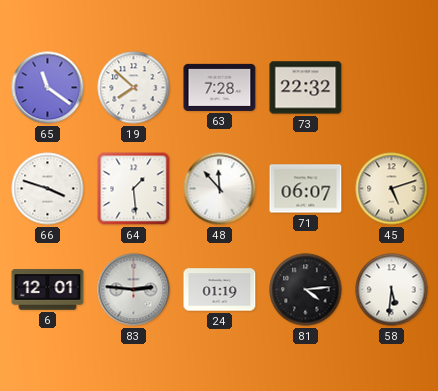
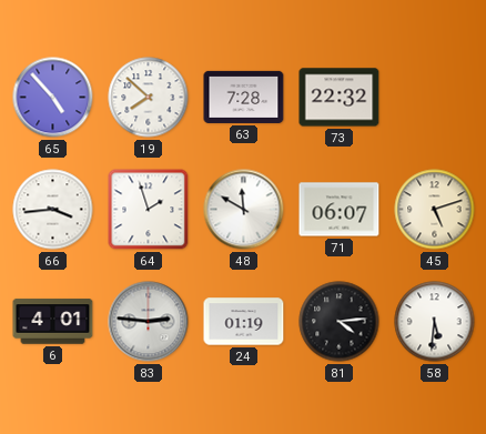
65: 11:21 -> 4:53
66: 3:48 -> 3:44
64: 1:29 -> 1:57
48: 11:53 -> 11:50
6: 12:01 -> 4:01
